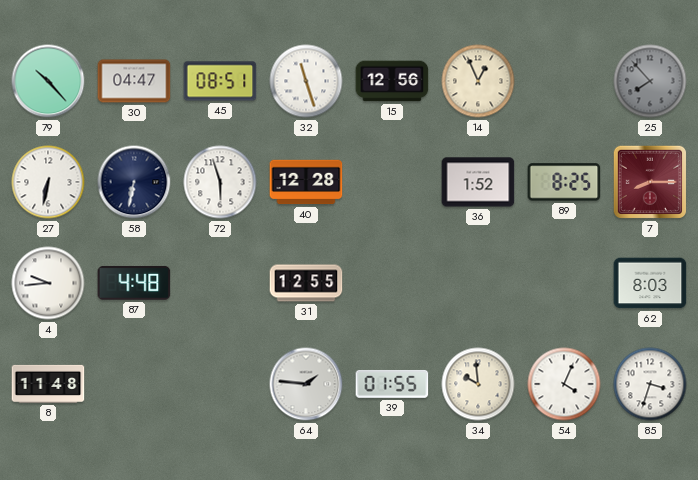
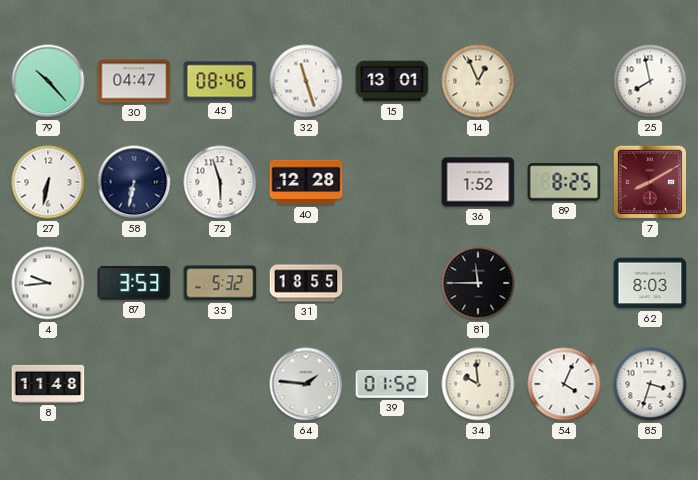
45: 08:51 -> 08:46
15: 12:56 -> 13:01
25: 7:53 -> 7:58
25 dial: grey -> white
7: 8:15 -> 8:10
87: 4:48 -> 3:53
35: none -> 5:32
31: 12:55 -> 18:55
81: none -> 11:45
39: 01:55 -> 01:52
